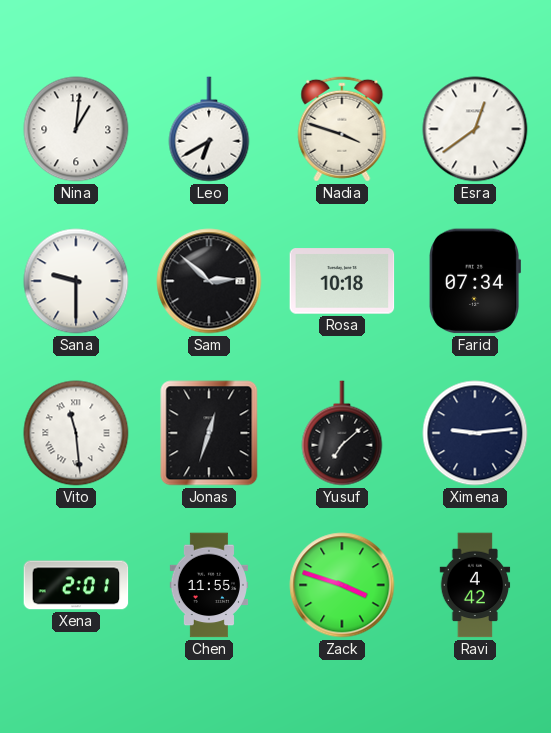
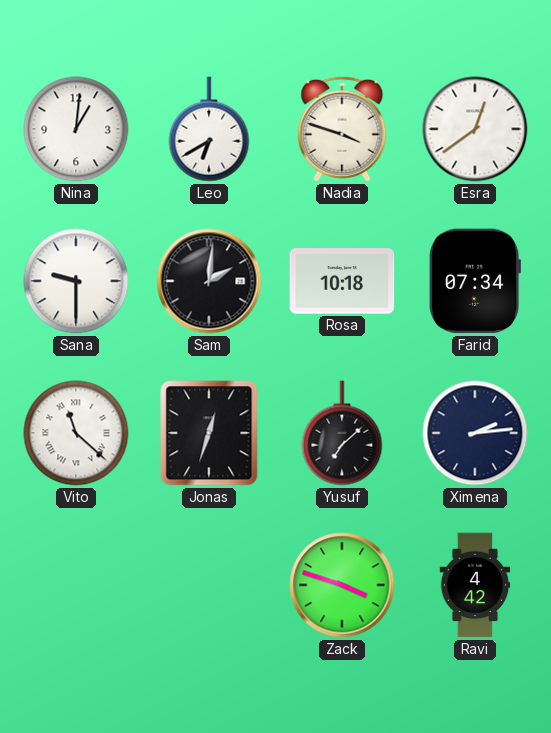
Sam: 2:52 -> 2:01
Vito: 11:29 -> 11:22
Ximena: 9:14 -> 2:14
Xena: 2:01 -> none
Chen: 11:55 -> none
